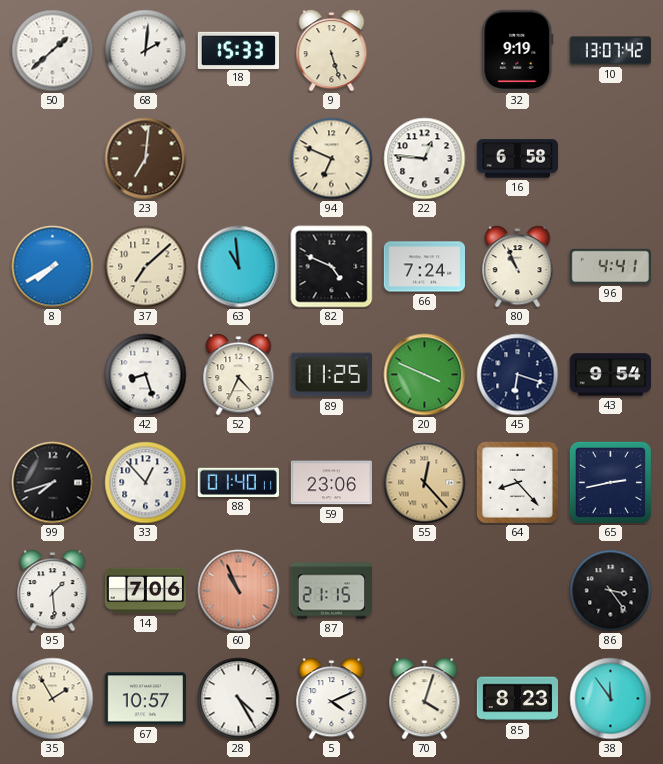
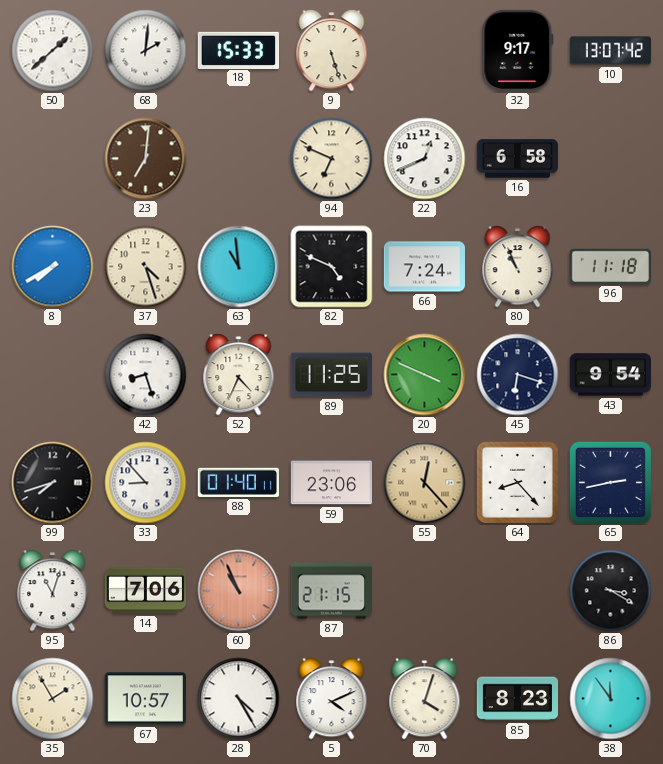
32: 9:19 -> 9:17
22: 12:46 -> 12:41
37: 7:08 -> 4:27
96: 4:41 -> 11:18
33: 12:53 -> 8:53
95: 1:29 -> 11:03
86: 3:24 -> 3:20
